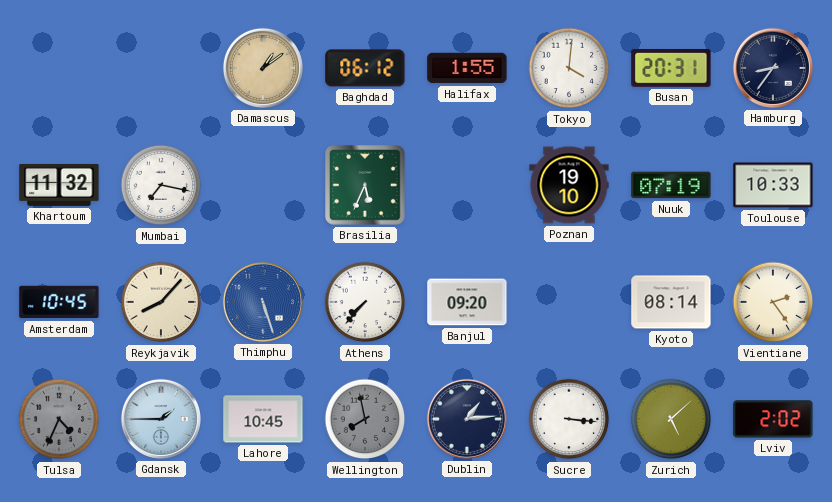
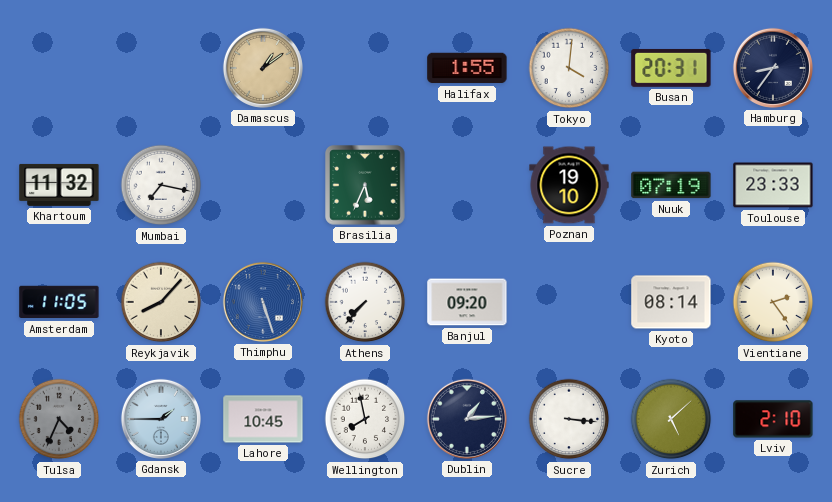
Baghdad: 06:12 -> none
Toulouse: 10:33 -> 23:33
Amsterdam: 10:45 -> 11:05
Wellington dial: grey -> white
Lviv: 2:02 -> 2:10
